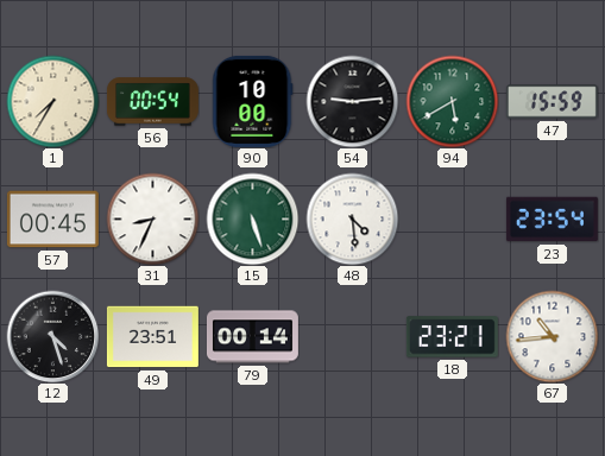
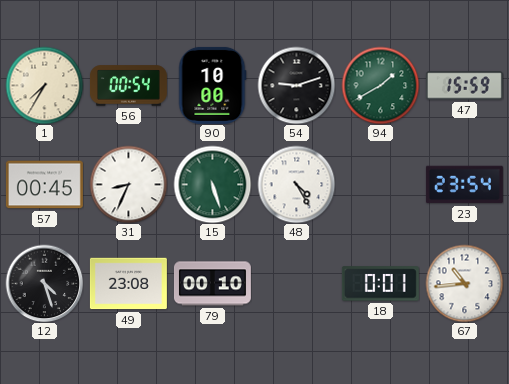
54: 9:14 -> 9:12
94: 5:40 -> 1:40
48: 4:29 -> 4:25
49: 23:51 -> 23:08
79: 00:14 -> 00:10
18: 23:21 -> 0:01
